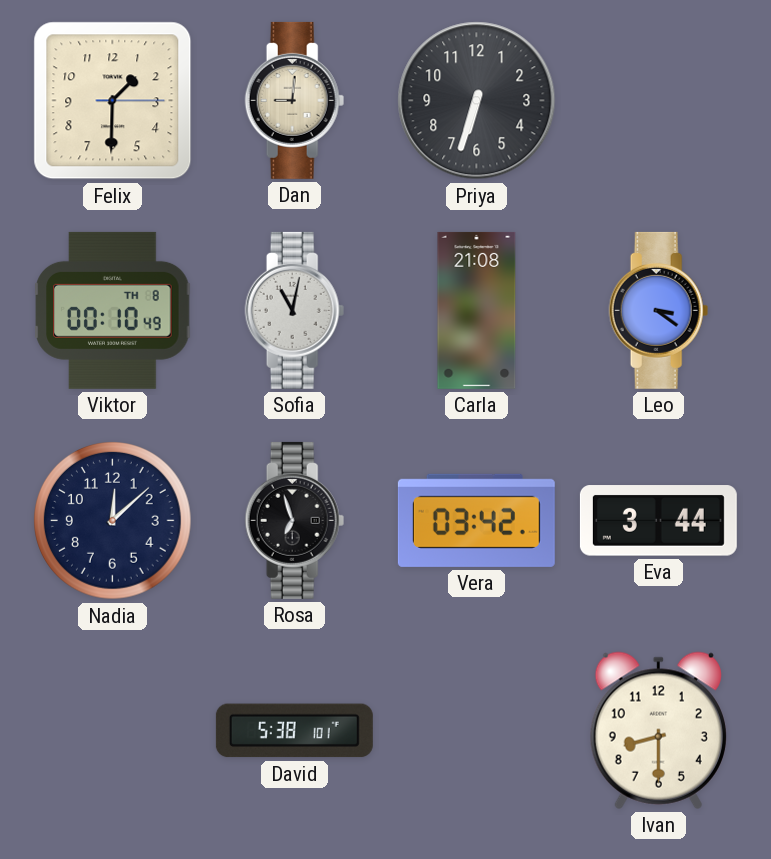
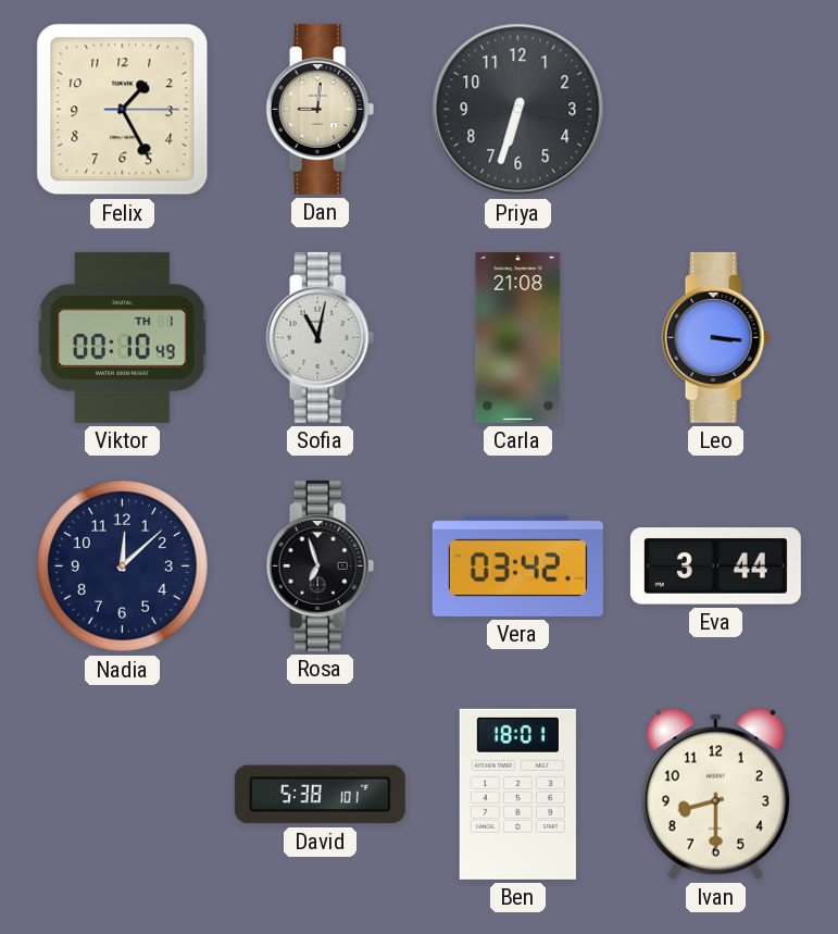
Felix: 1:30 -> 1:25
Viktor date: TH 8 -> TH 1
Leo: 3:21 -> 3:16
Ben: none -> 18:01
